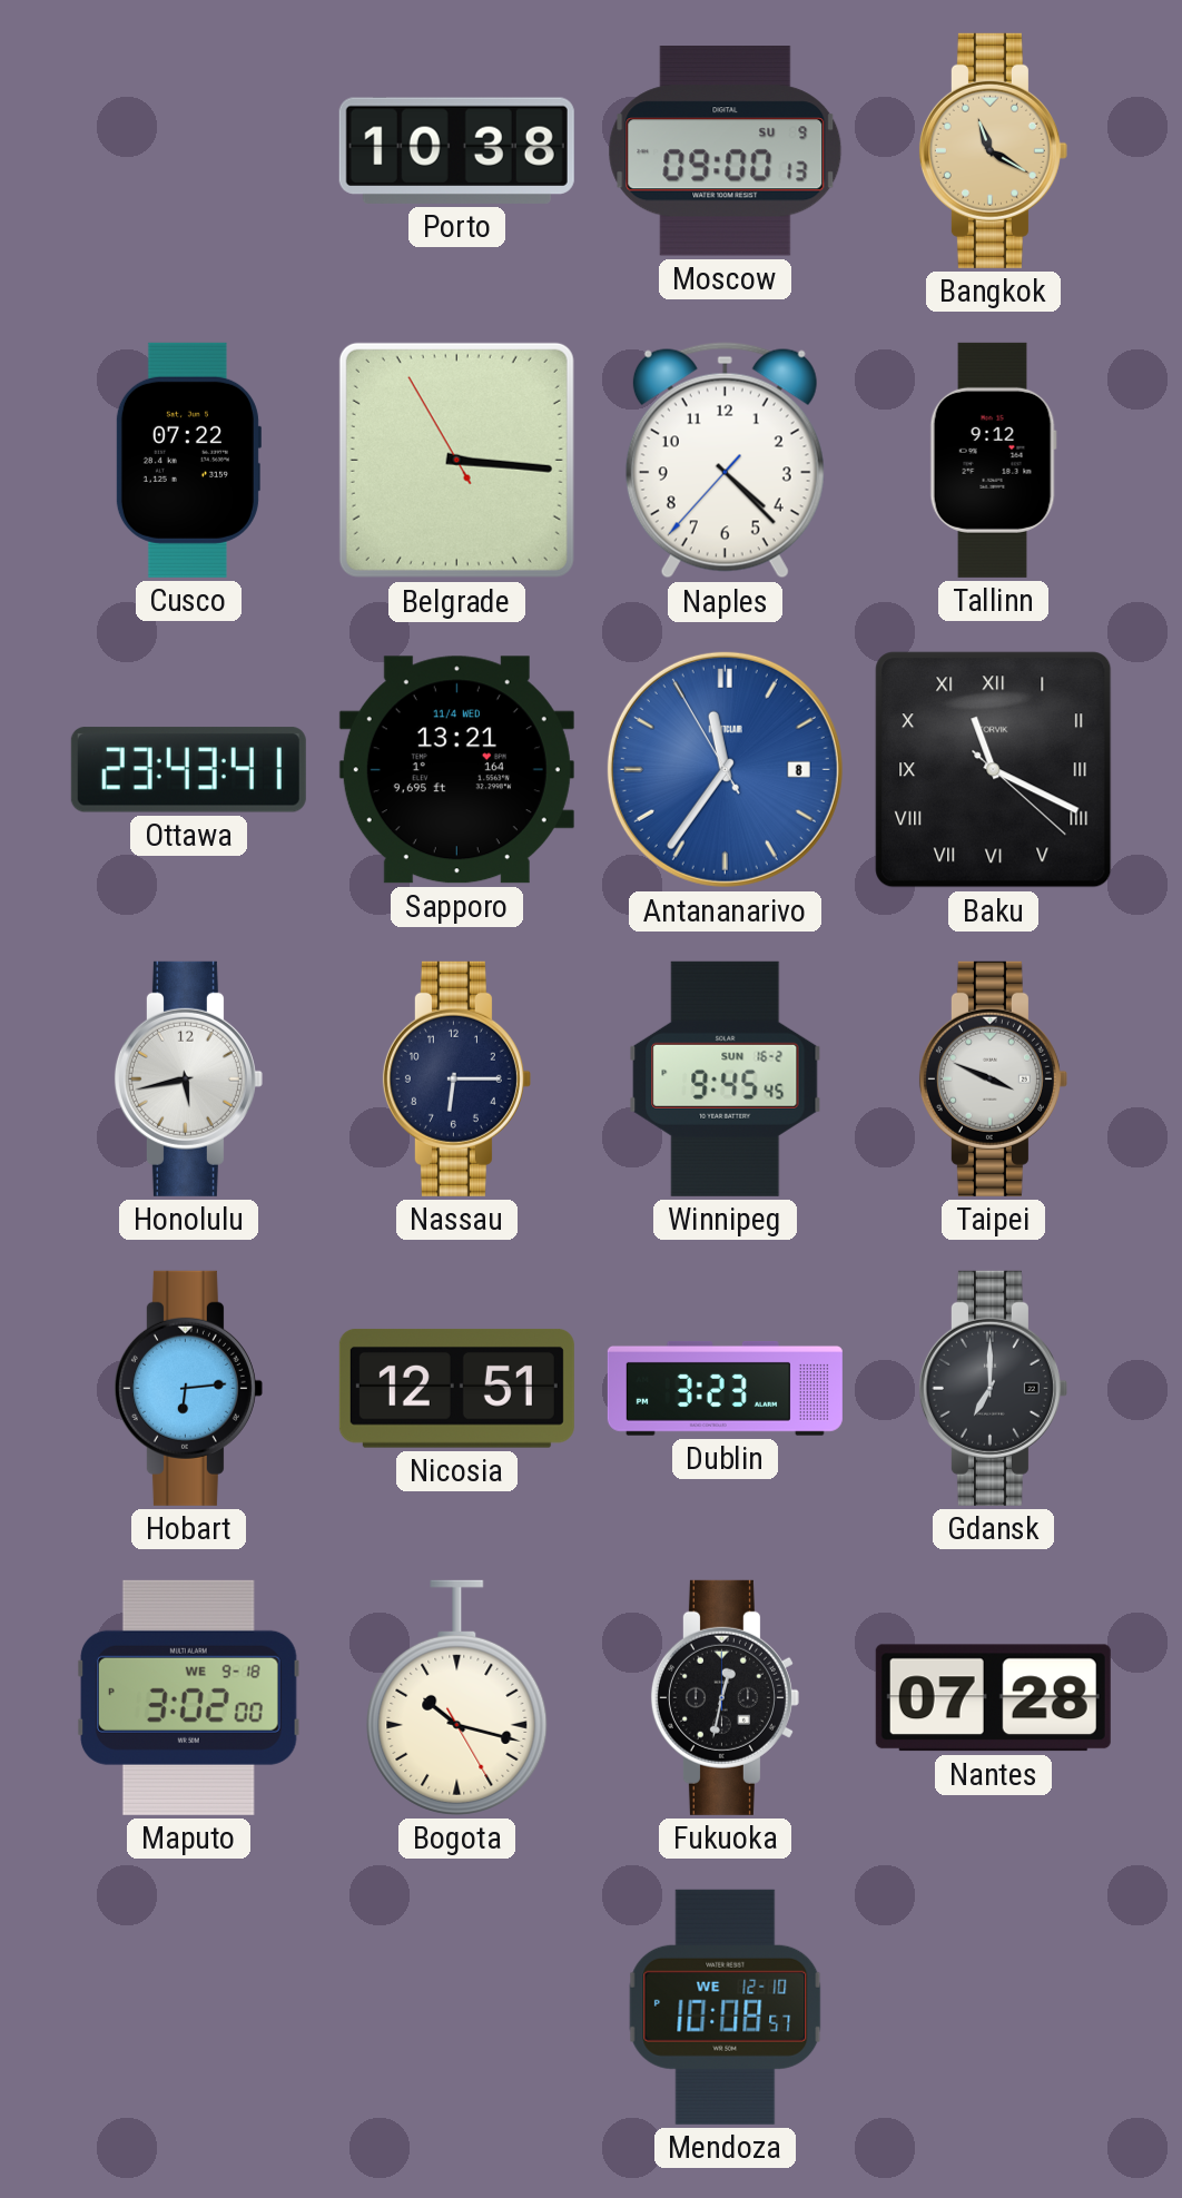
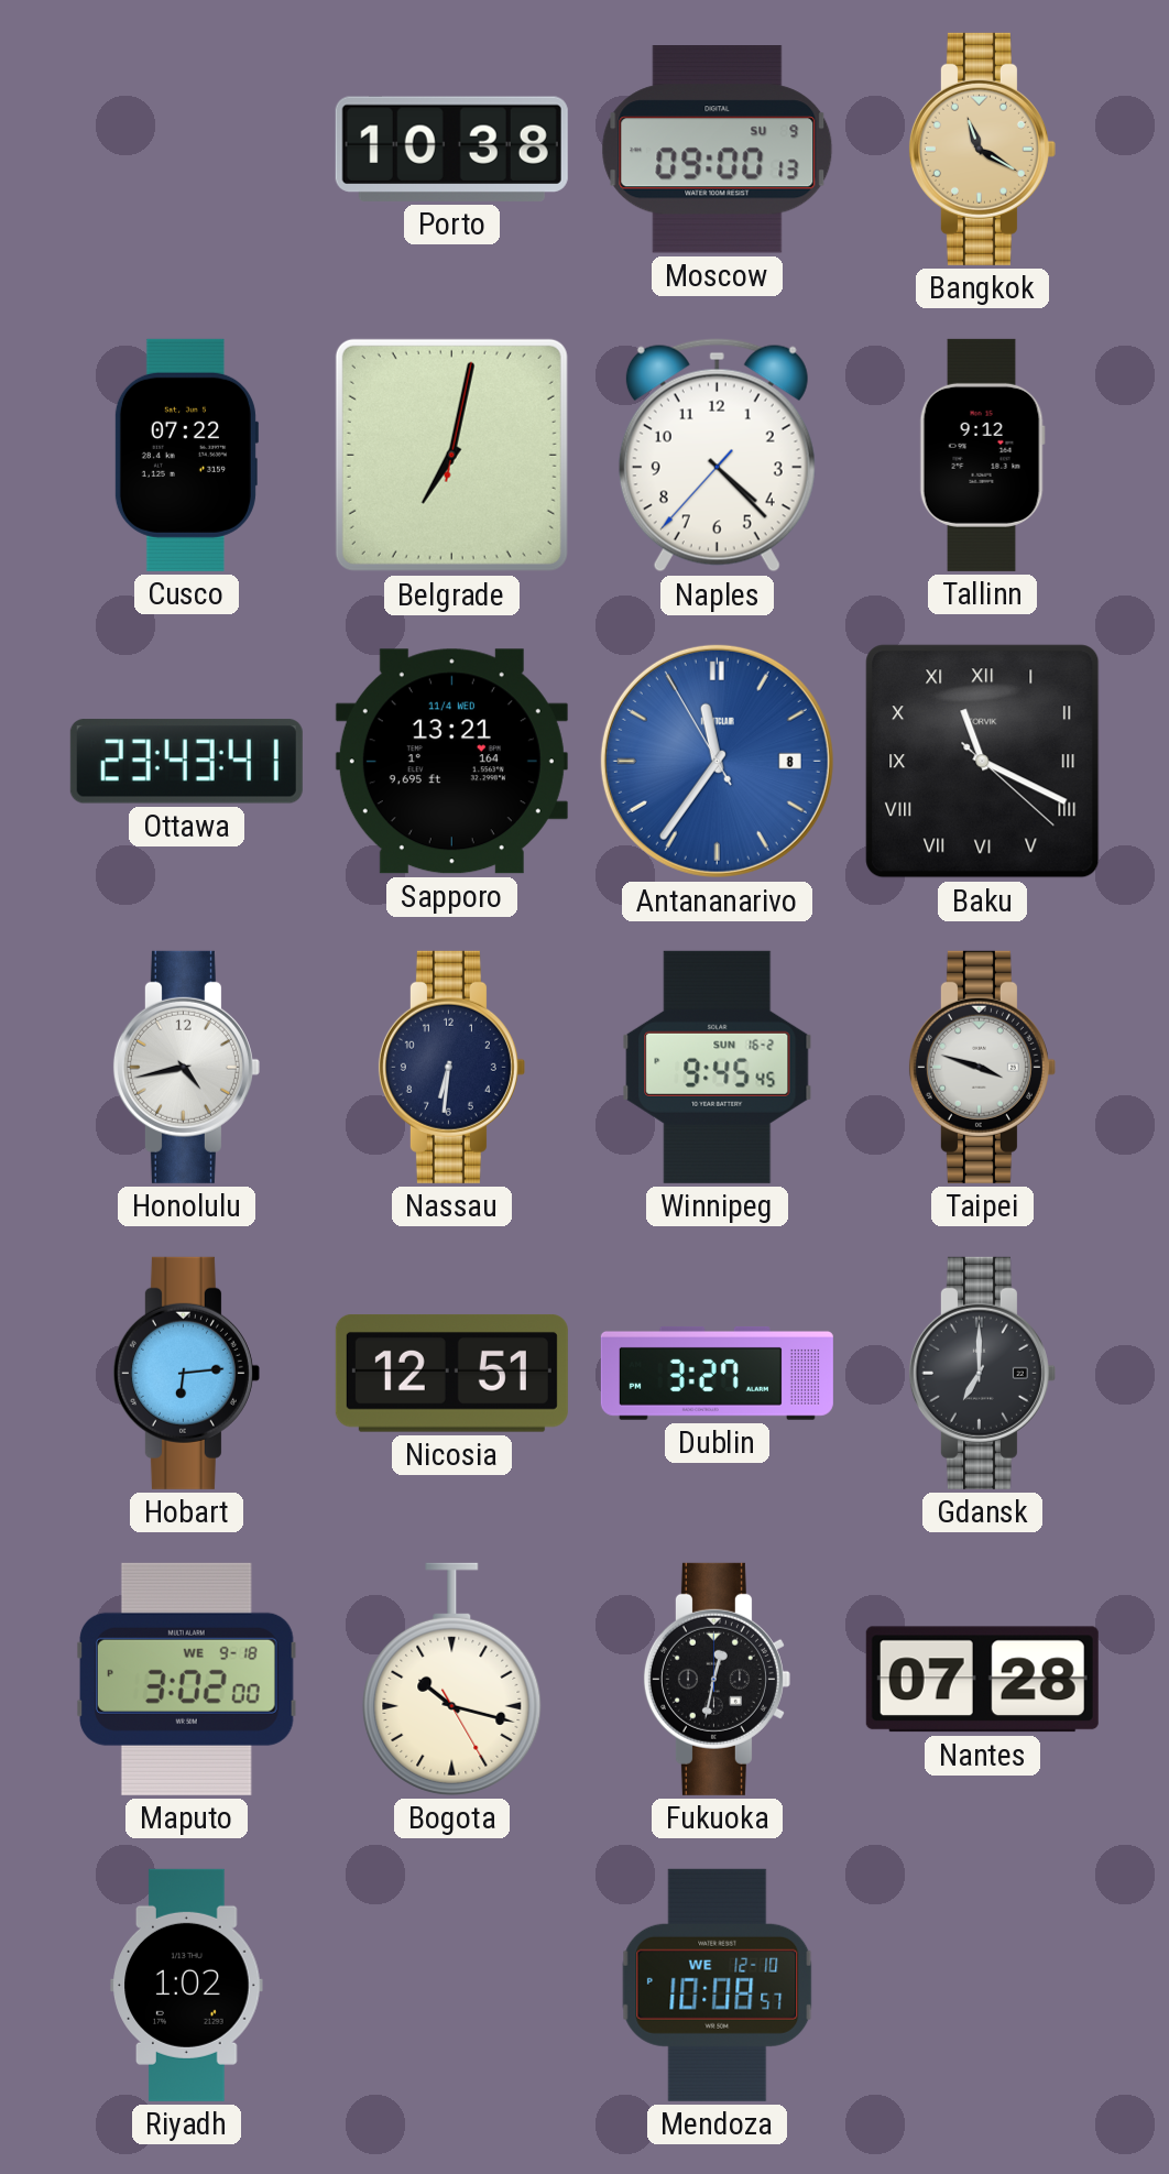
Belgrade: 3:15 -> 7:02
Honolulu: 5:43 -> 4:43
Nassau: 6:15 -> 6:31
Taipei: 3:49 -> 3:48
Dublin: 3:23 -> 3:27
Riyadh: none -> 1:02
